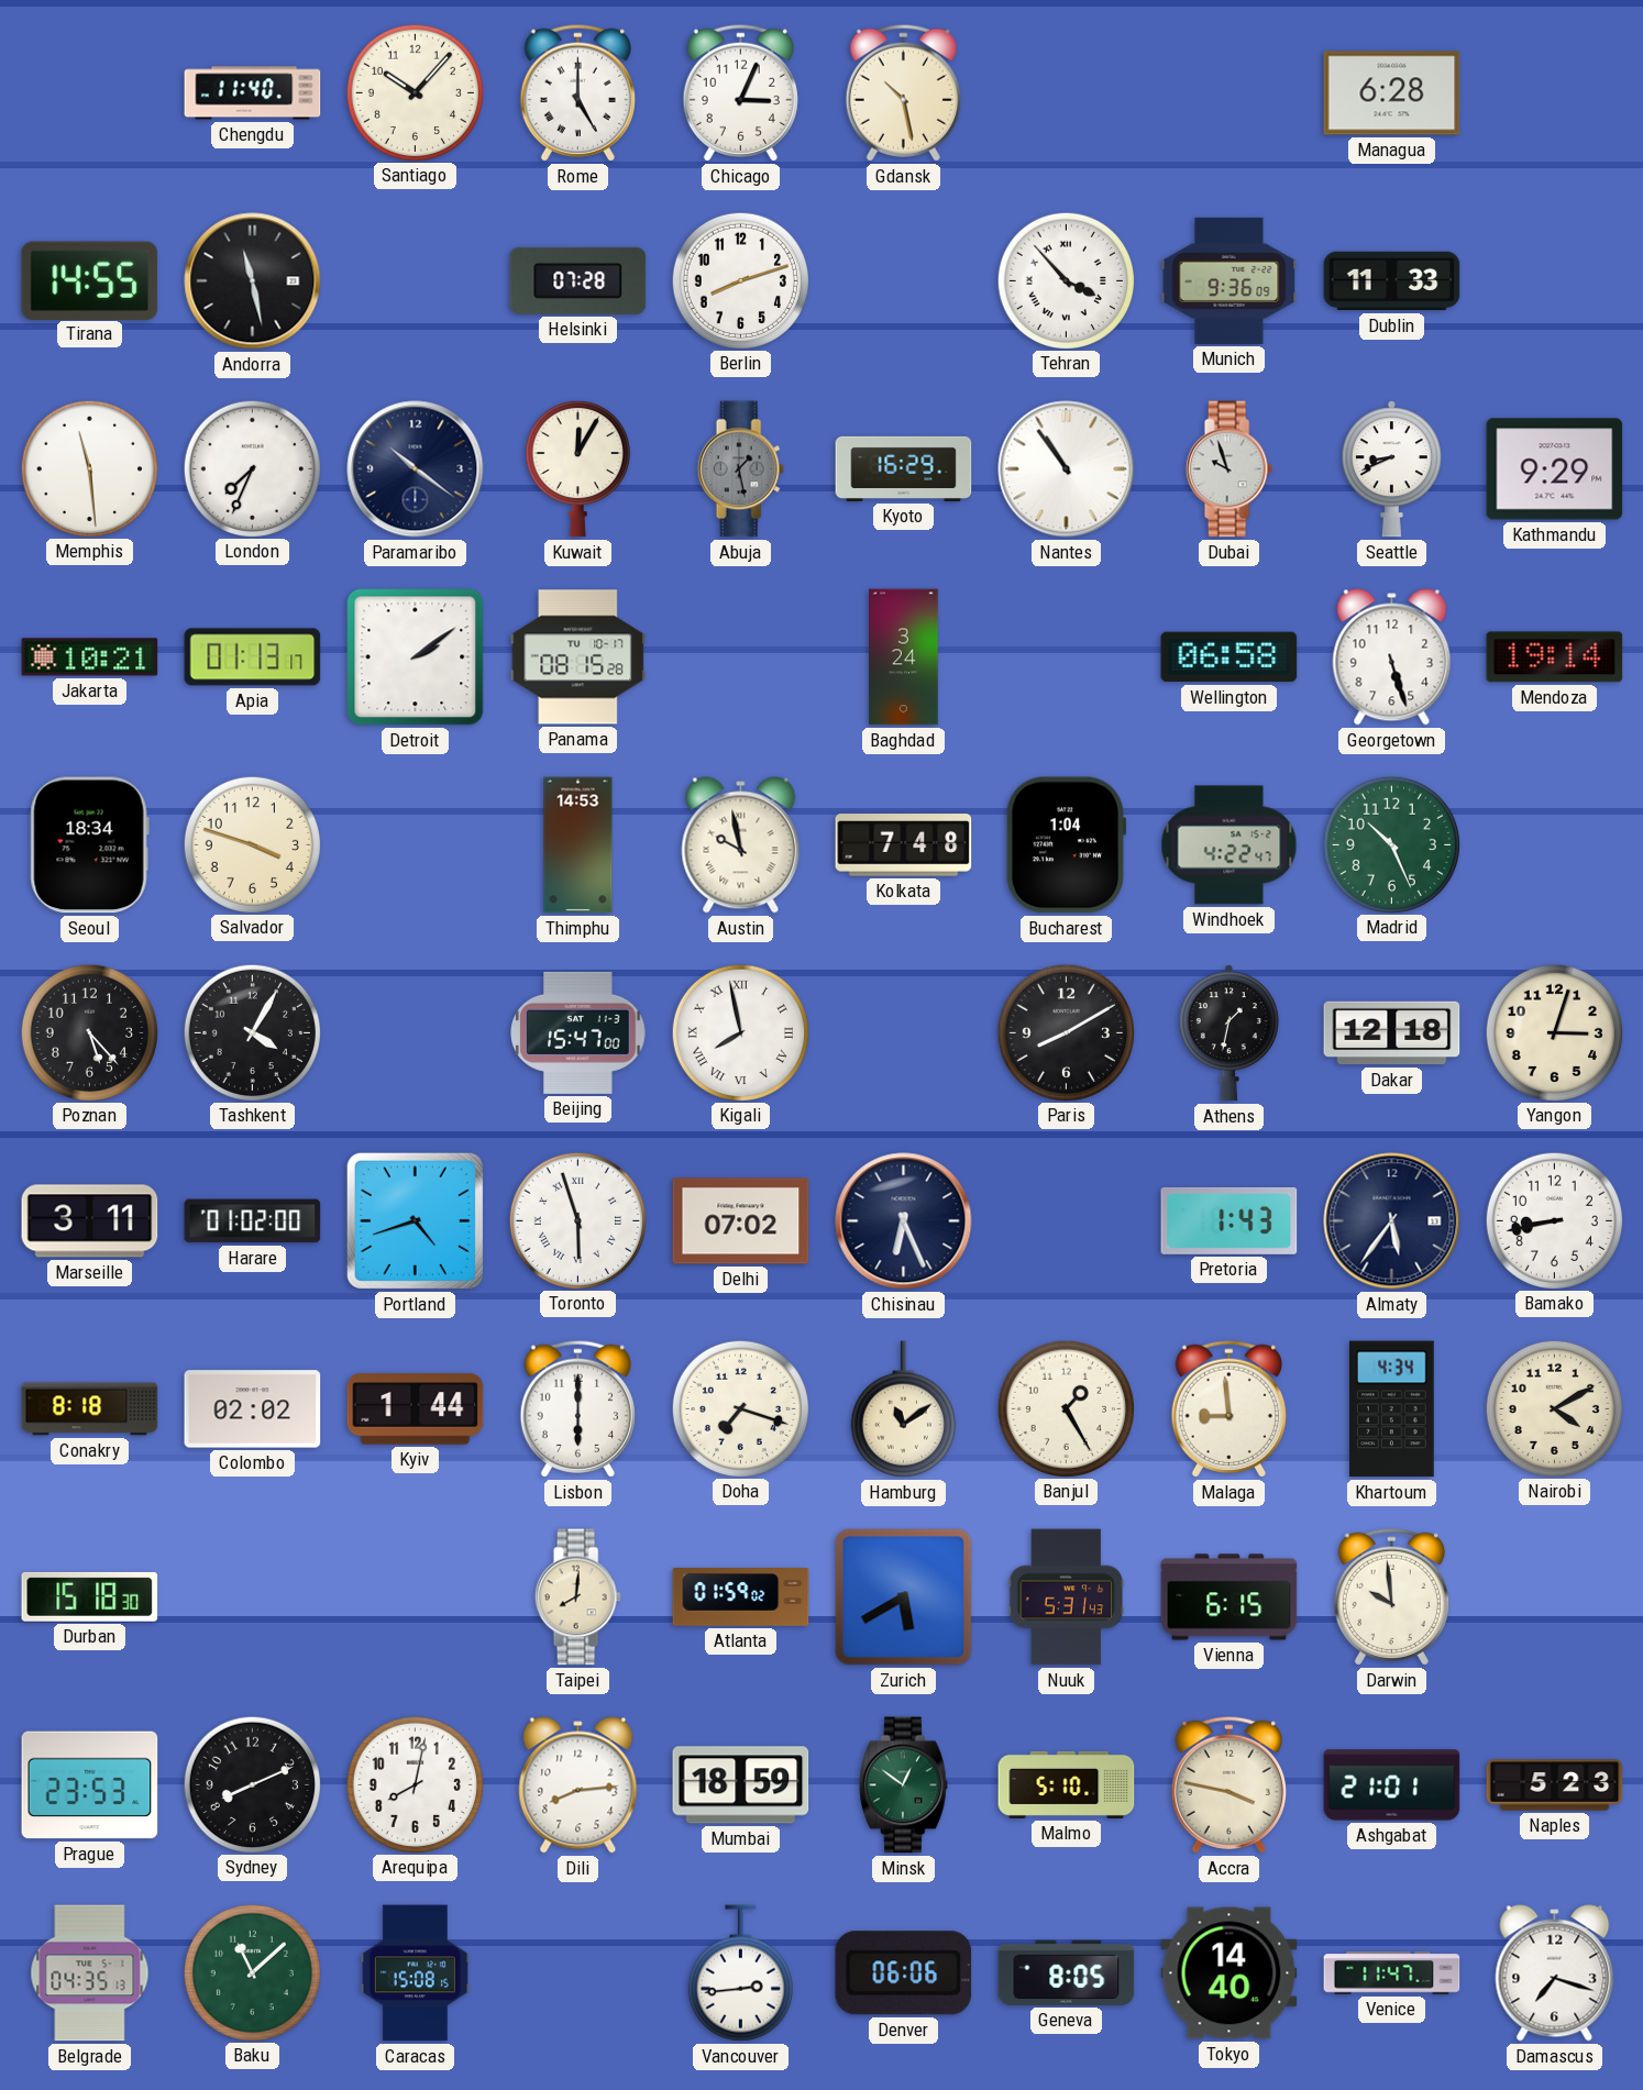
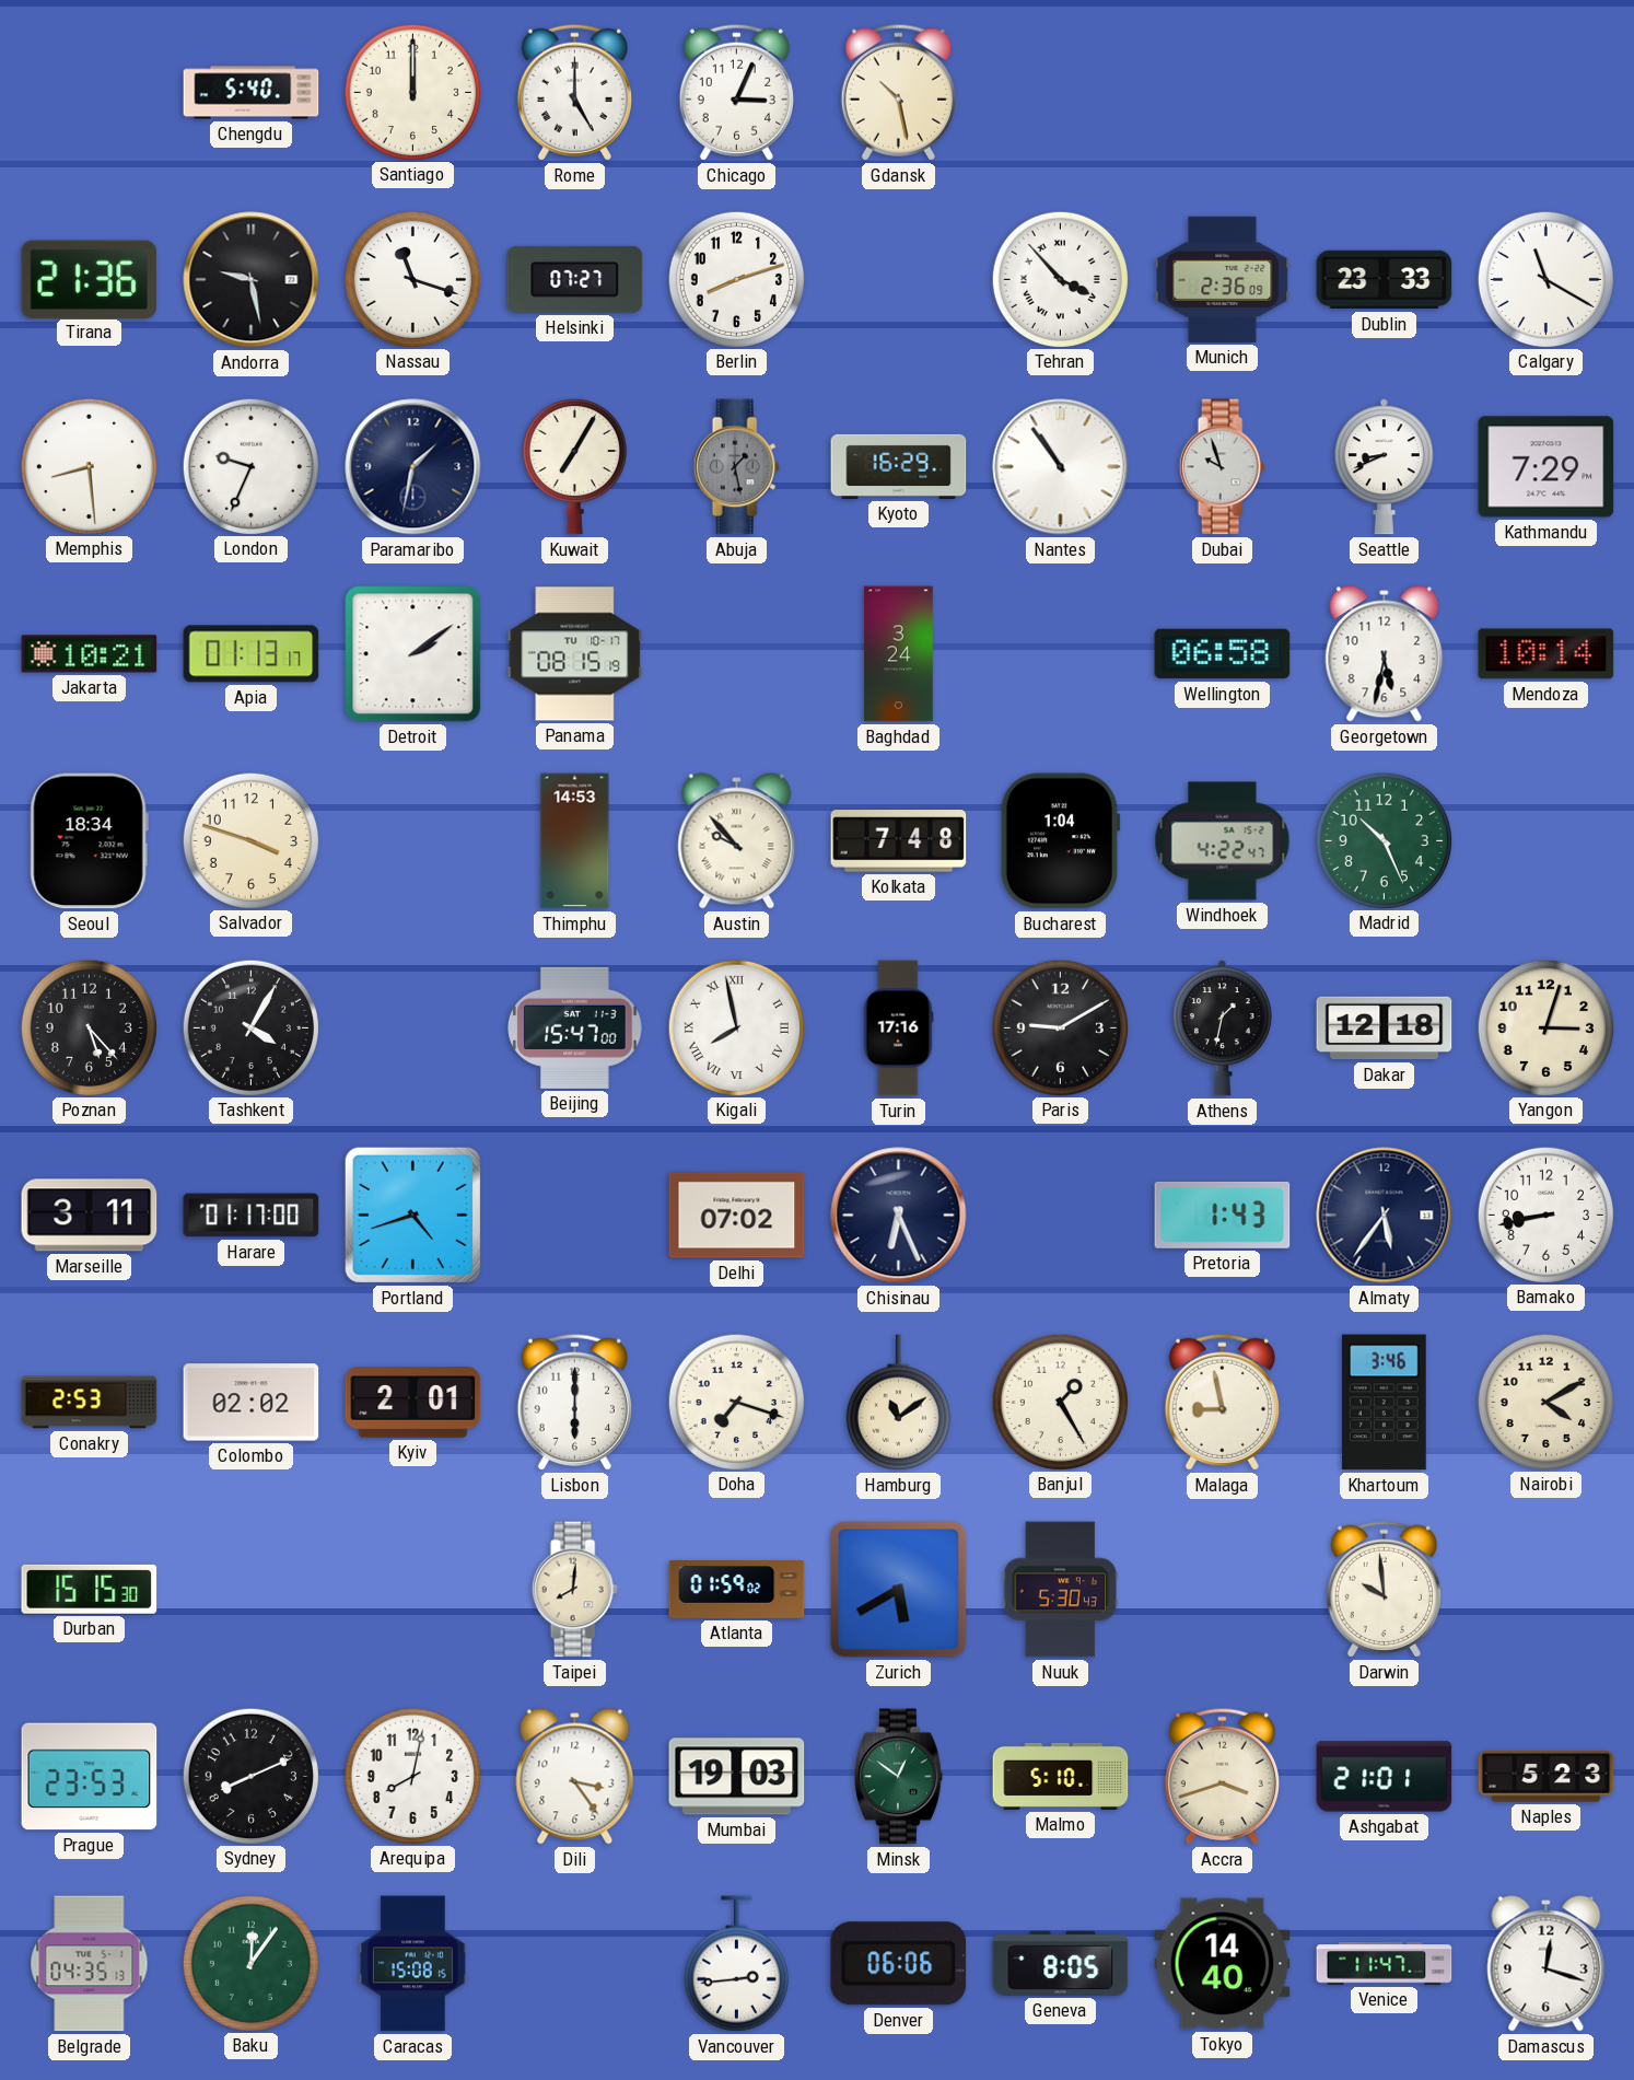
Chengdu: 11:40 -> 5:40
Santiago: 10:07 -> 12:00
Managua: 6:28 -> none
Tirana: 14:55 -> 21:36
Andorra: 11:28 -> 9:28
Nassau: none -> 11:18
Helsinki: 07:28 -> 07:27
Munich: 9:36 -> 2:36
Dublin: 11:33 -> 23:33
Calgary: none -> 11:20
Memphis: 11:29 -> 8:29
London: 7:34 -> 9:34
Paramaribo: 10:21 -> 1:32
Kuwait: 12:05 -> 7:05
Kathmandu: 9:29 -> 7:29
Panama: 08:15:28 -> 08:15:19
Georgetown: 5:27 -> 5:32
Mendoza: 19:14 -> 10:14
Austin: 9:58 -> 9:53
Turin: none -> 17:16
Paris: 8:10 -> 9:10
Harare: 01:02 -> 01:17
Toronto: 5:57 -> none
Conakry: 8:18 -> 2:53
Kyiv: 1:44 -> 2:01
Malaga: 8:59 -> 8:58
Khartoum: 4:34 -> 3:46
Durban: 15:18 -> 15:15
Nuuk: 5:31 -> 5:30
Vienna: 6:15 -> none
Dili: 8:14 -> 3:24
Mumbai: 18:59 -> 19:03
Accra: 3:47 -> 3:42
Baku: 11:08 -> 12:06
Damascus: 7:18 -> 12:18
